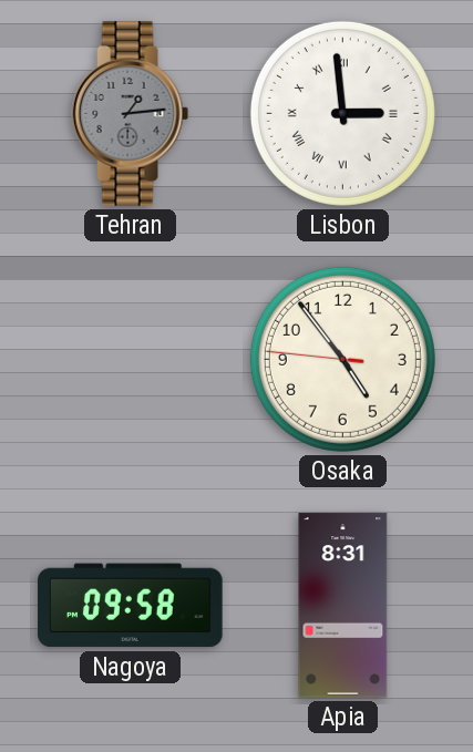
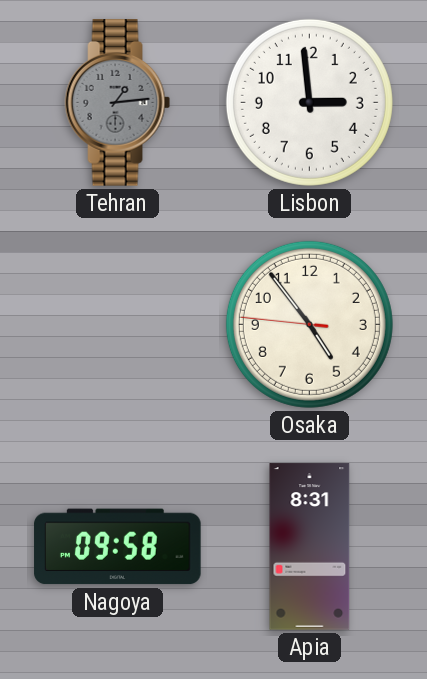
Lisbon numerals: Roman -> Arabic
